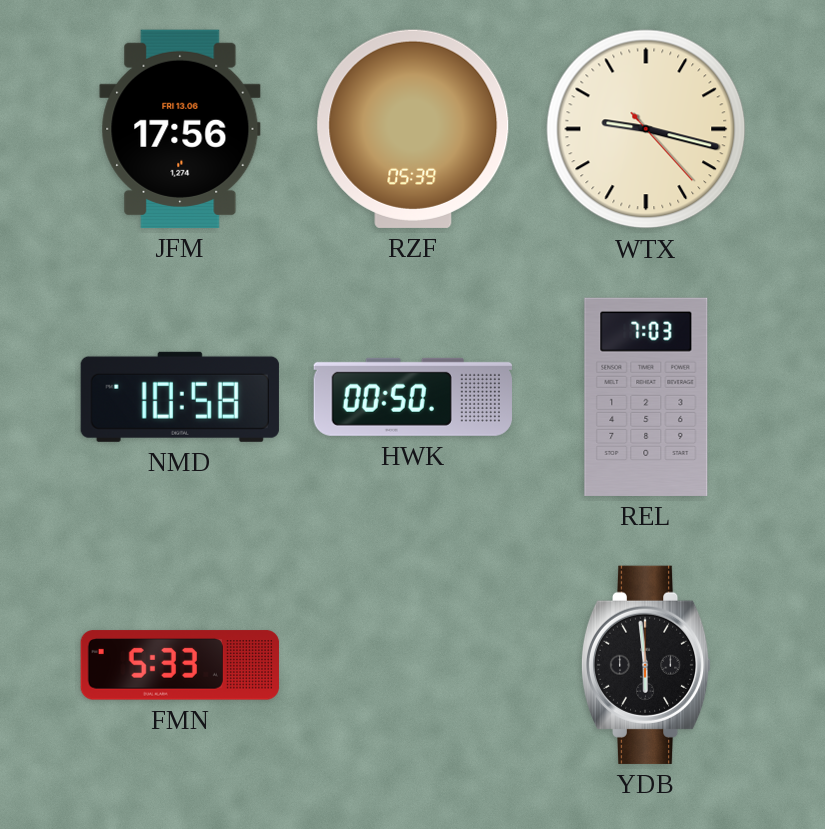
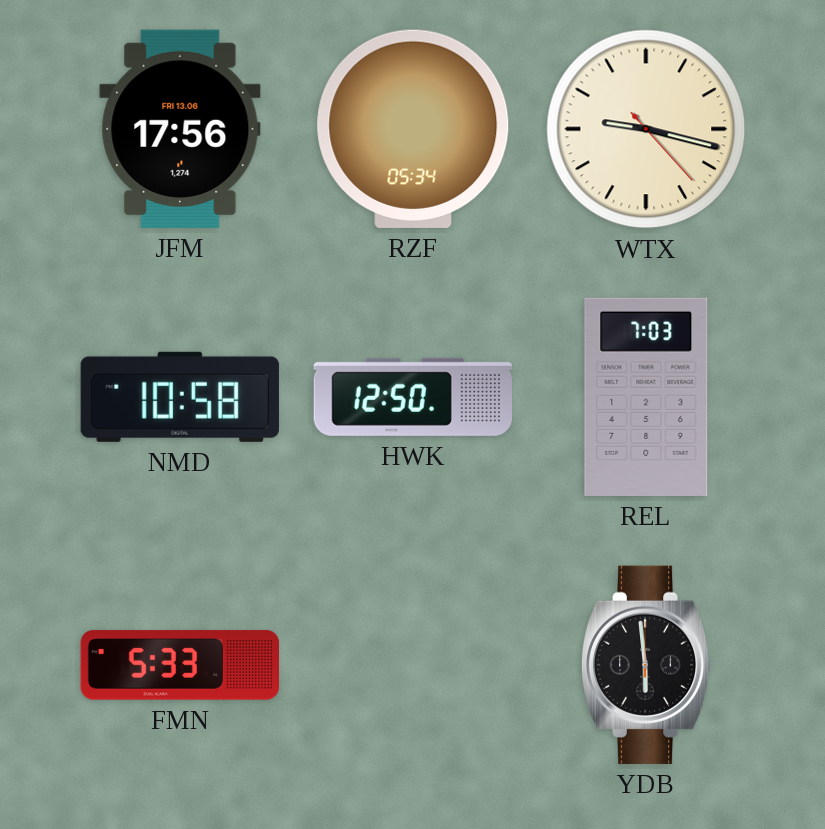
RZF: 05:39 -> 05:34
HWK: 00:50 -> 12:50
